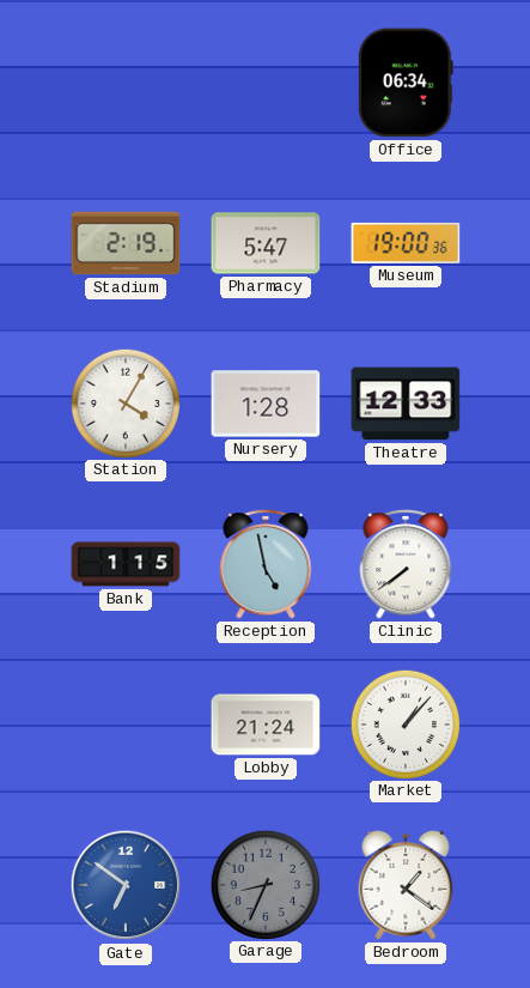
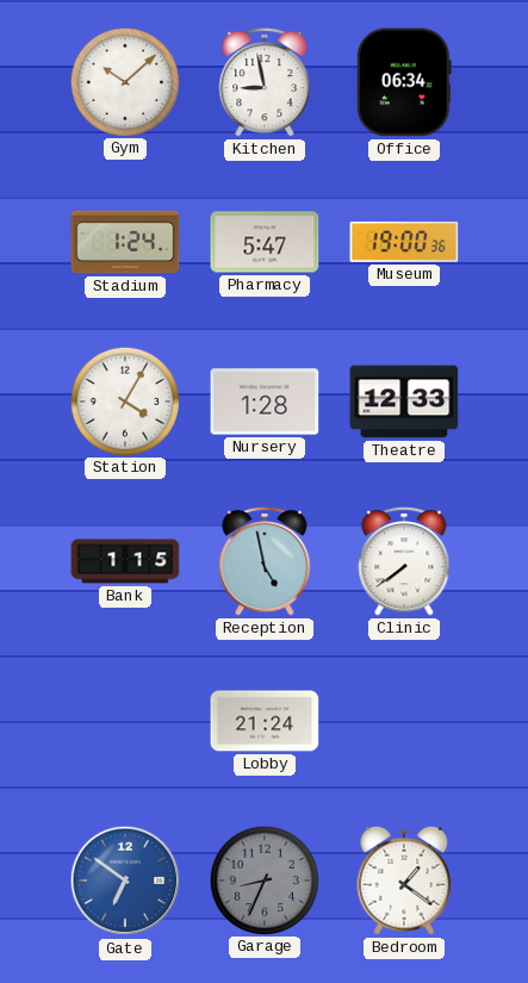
Gym: none -> 10:08
Kitchen: none -> 8:58
Stadium: 2:19 -> 1:24
Market: 1:07 -> none
